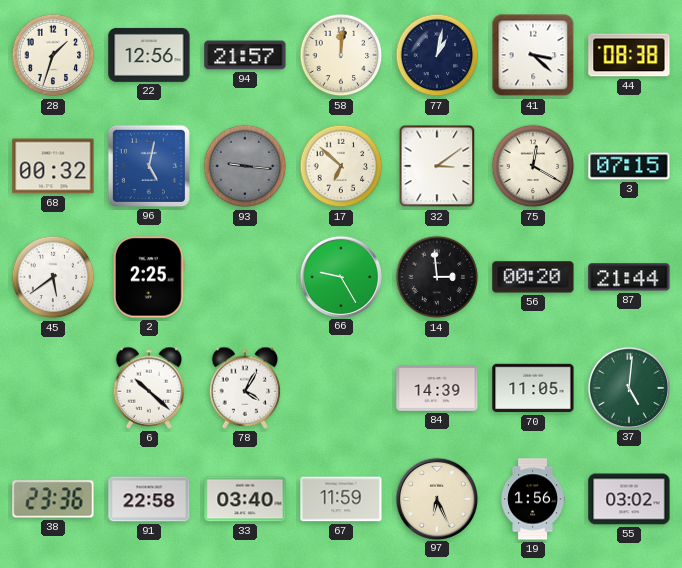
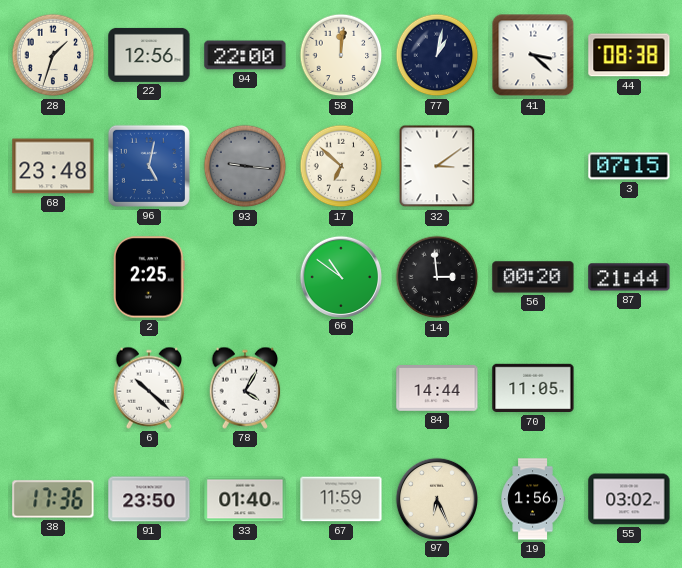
94: 21:57 -> 22:00
68: 00:32 -> 23:48
75: 12:20 -> none
45: 5:39 -> none
66: 9:25 -> 10:51
84: 14:39 -> 14:44
37: 5:01 -> none
38: 23:36 -> 17:36
91: 22:58 -> 23:50
33: 03:40 -> 01:40
